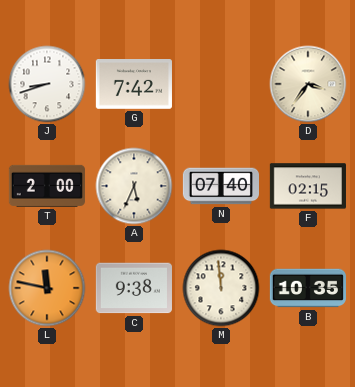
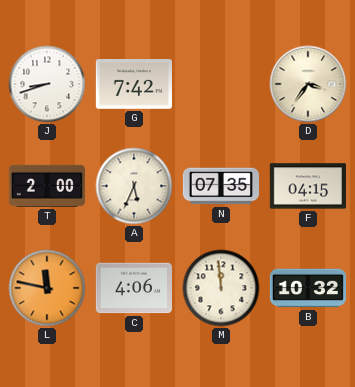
N: 07:40 -> 07:35
F: 02:15 -> 04:15
C: 9:38 -> 4:06
B: 10:35 -> 10:32
